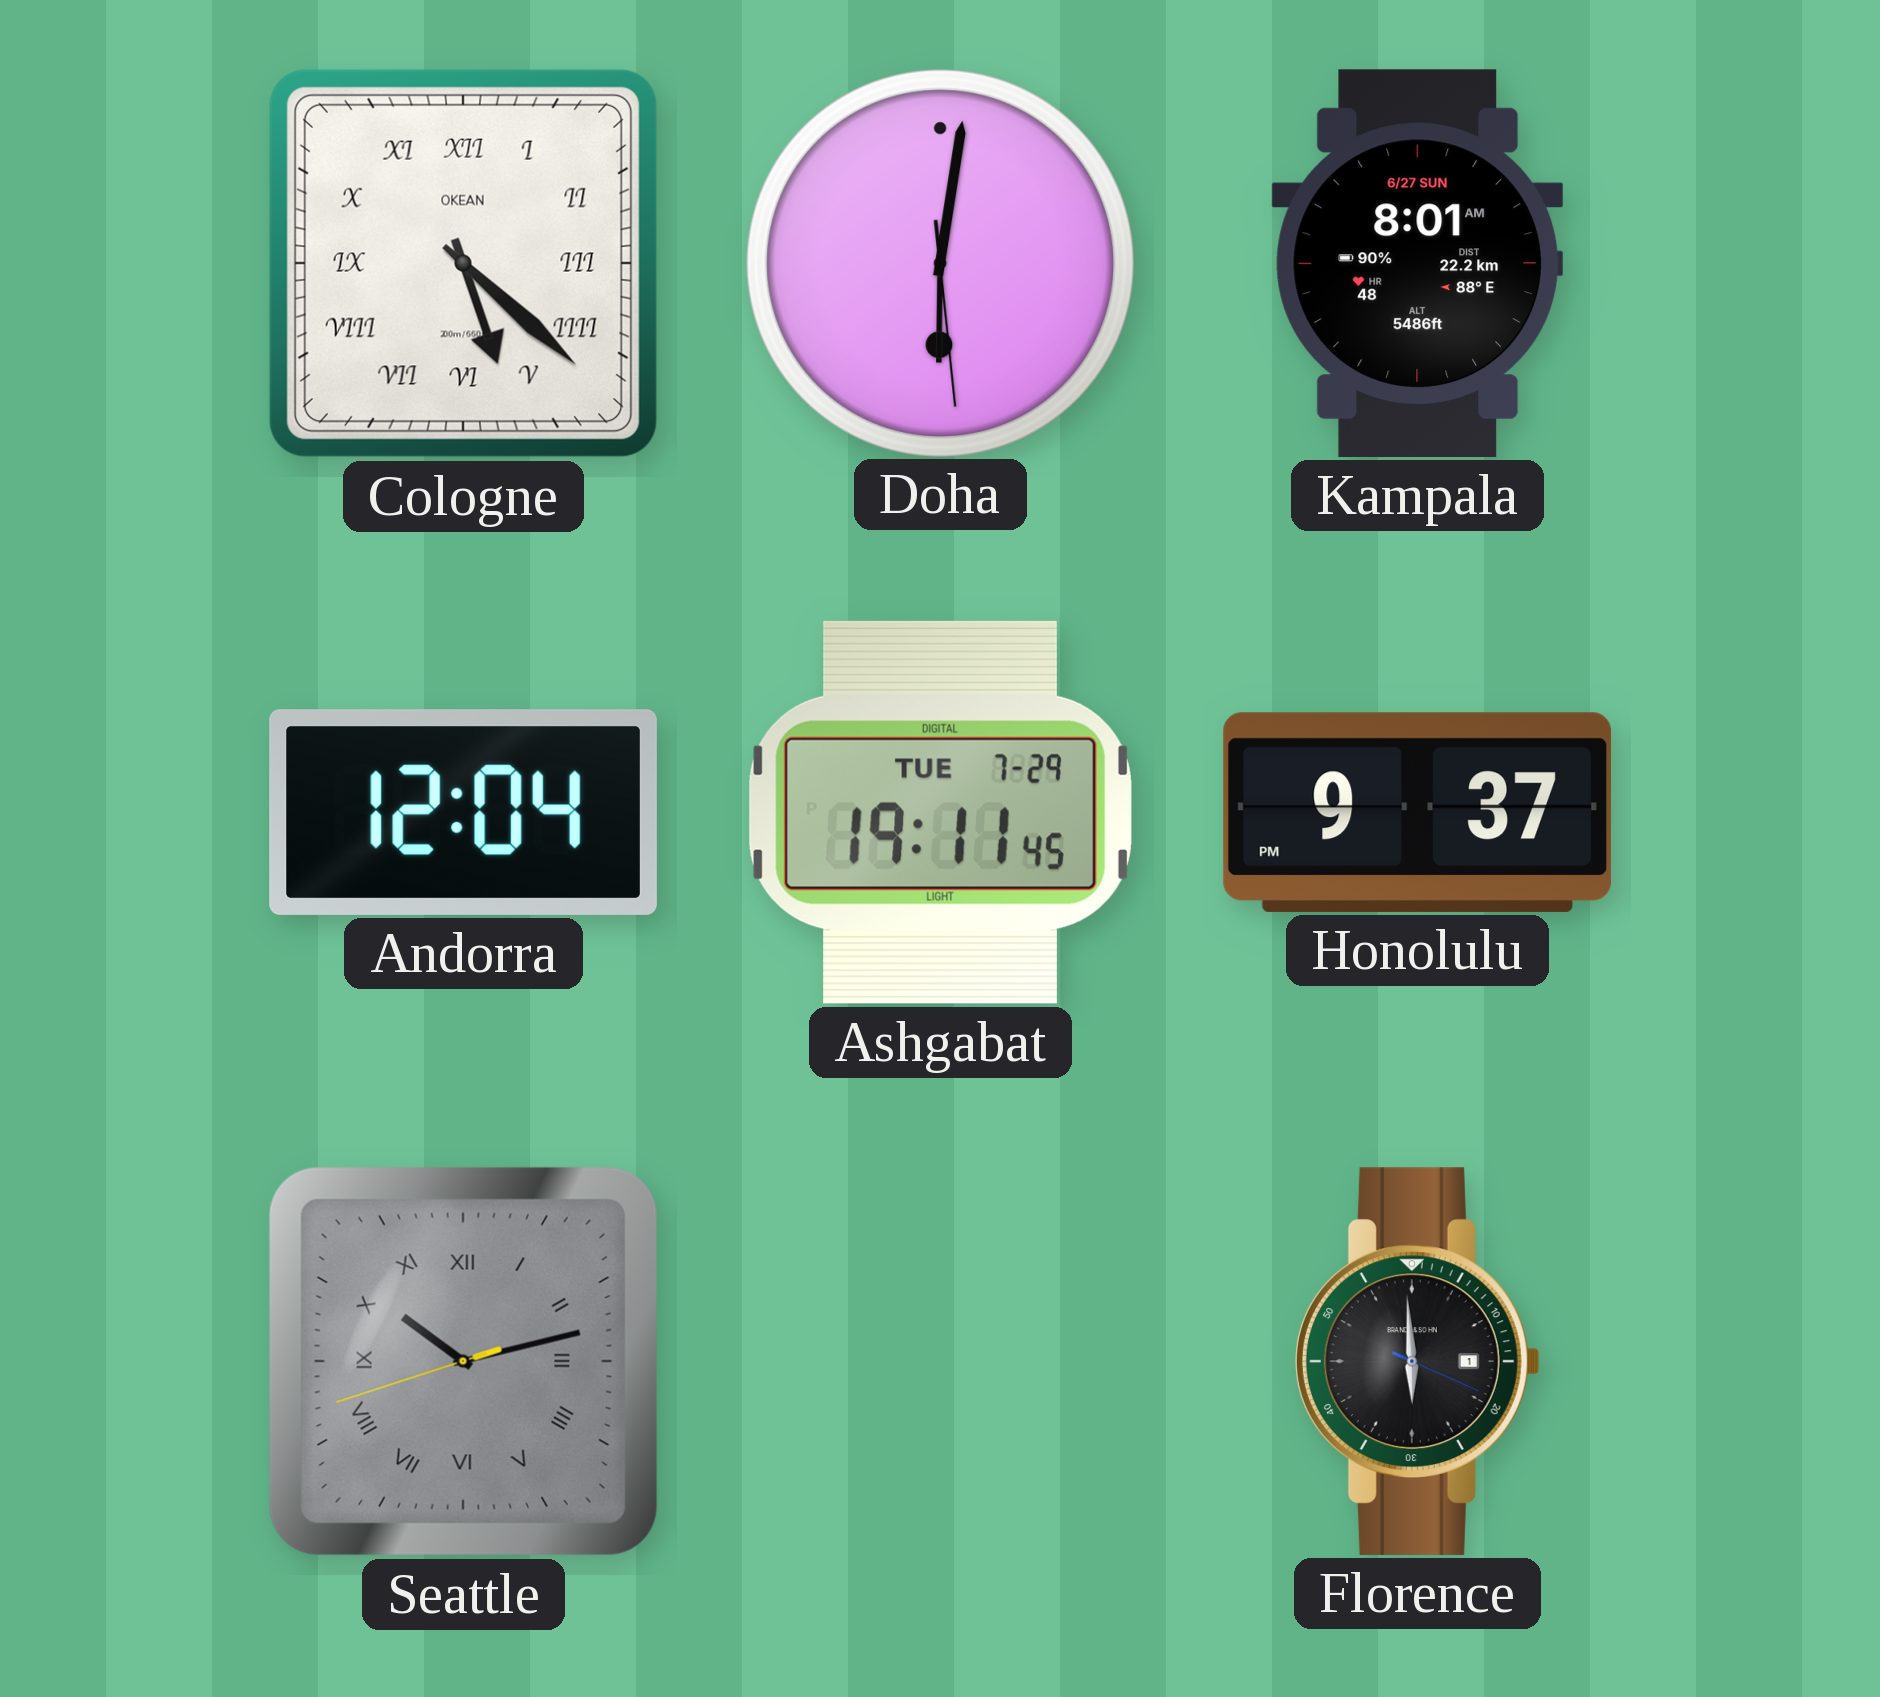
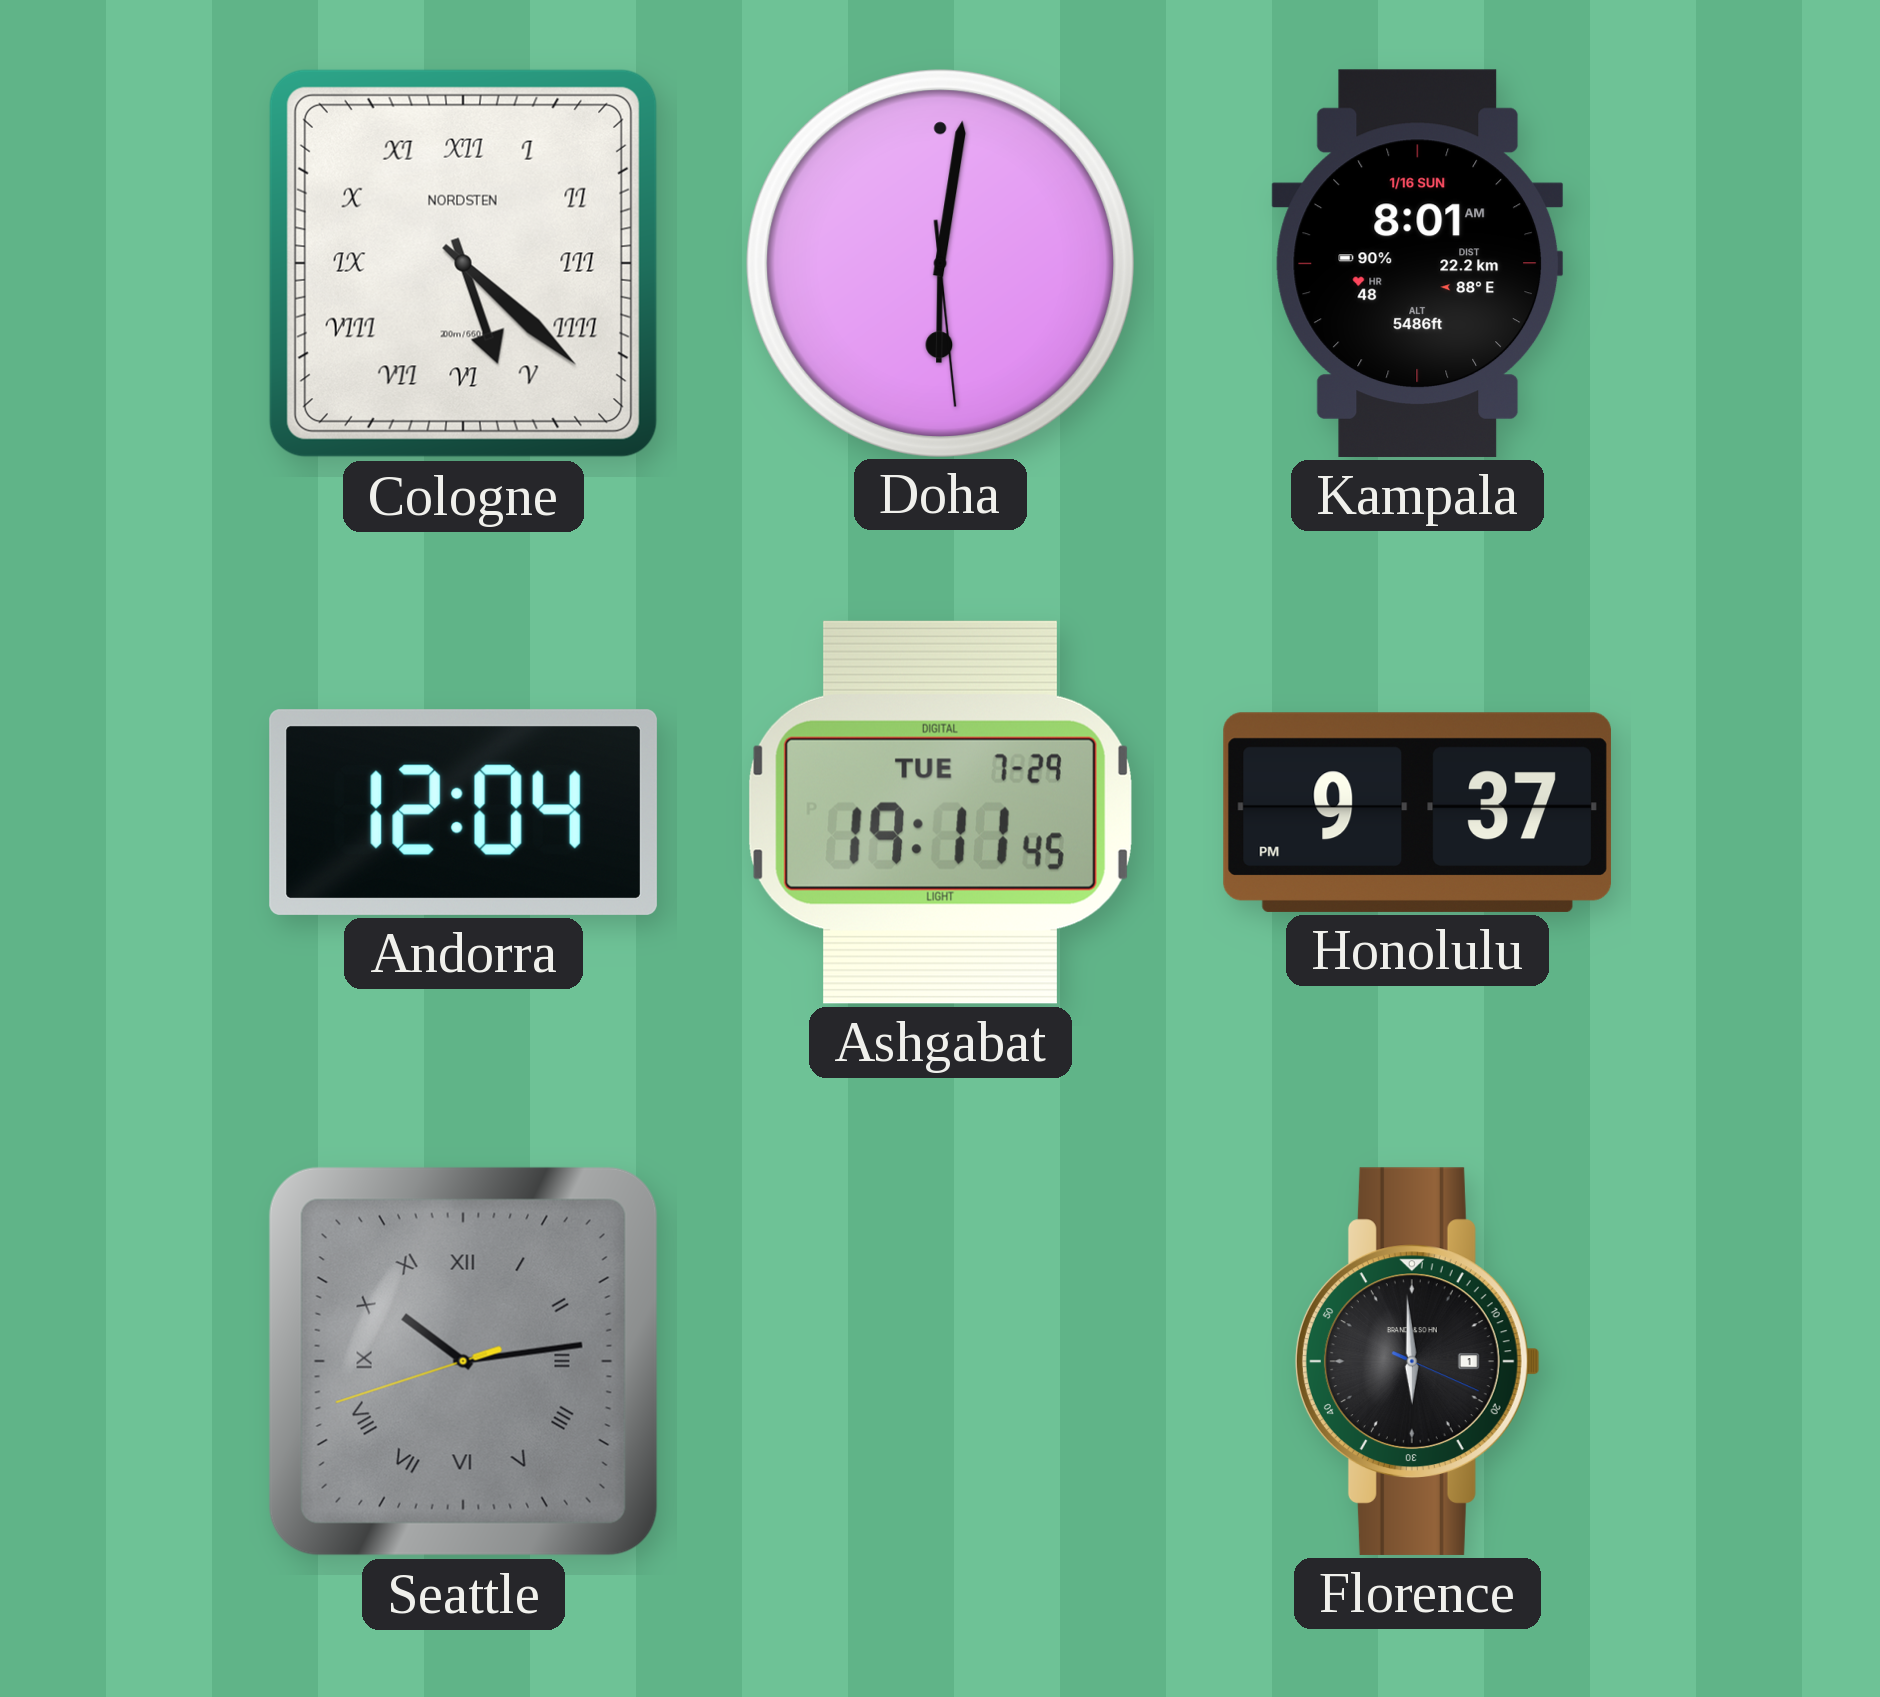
Cologne brand: OKEAN -> NORDSTEN
Kampala date: 6/27 SUN -> 1/16 SUN
Seattle: 10:12 -> 10:13
